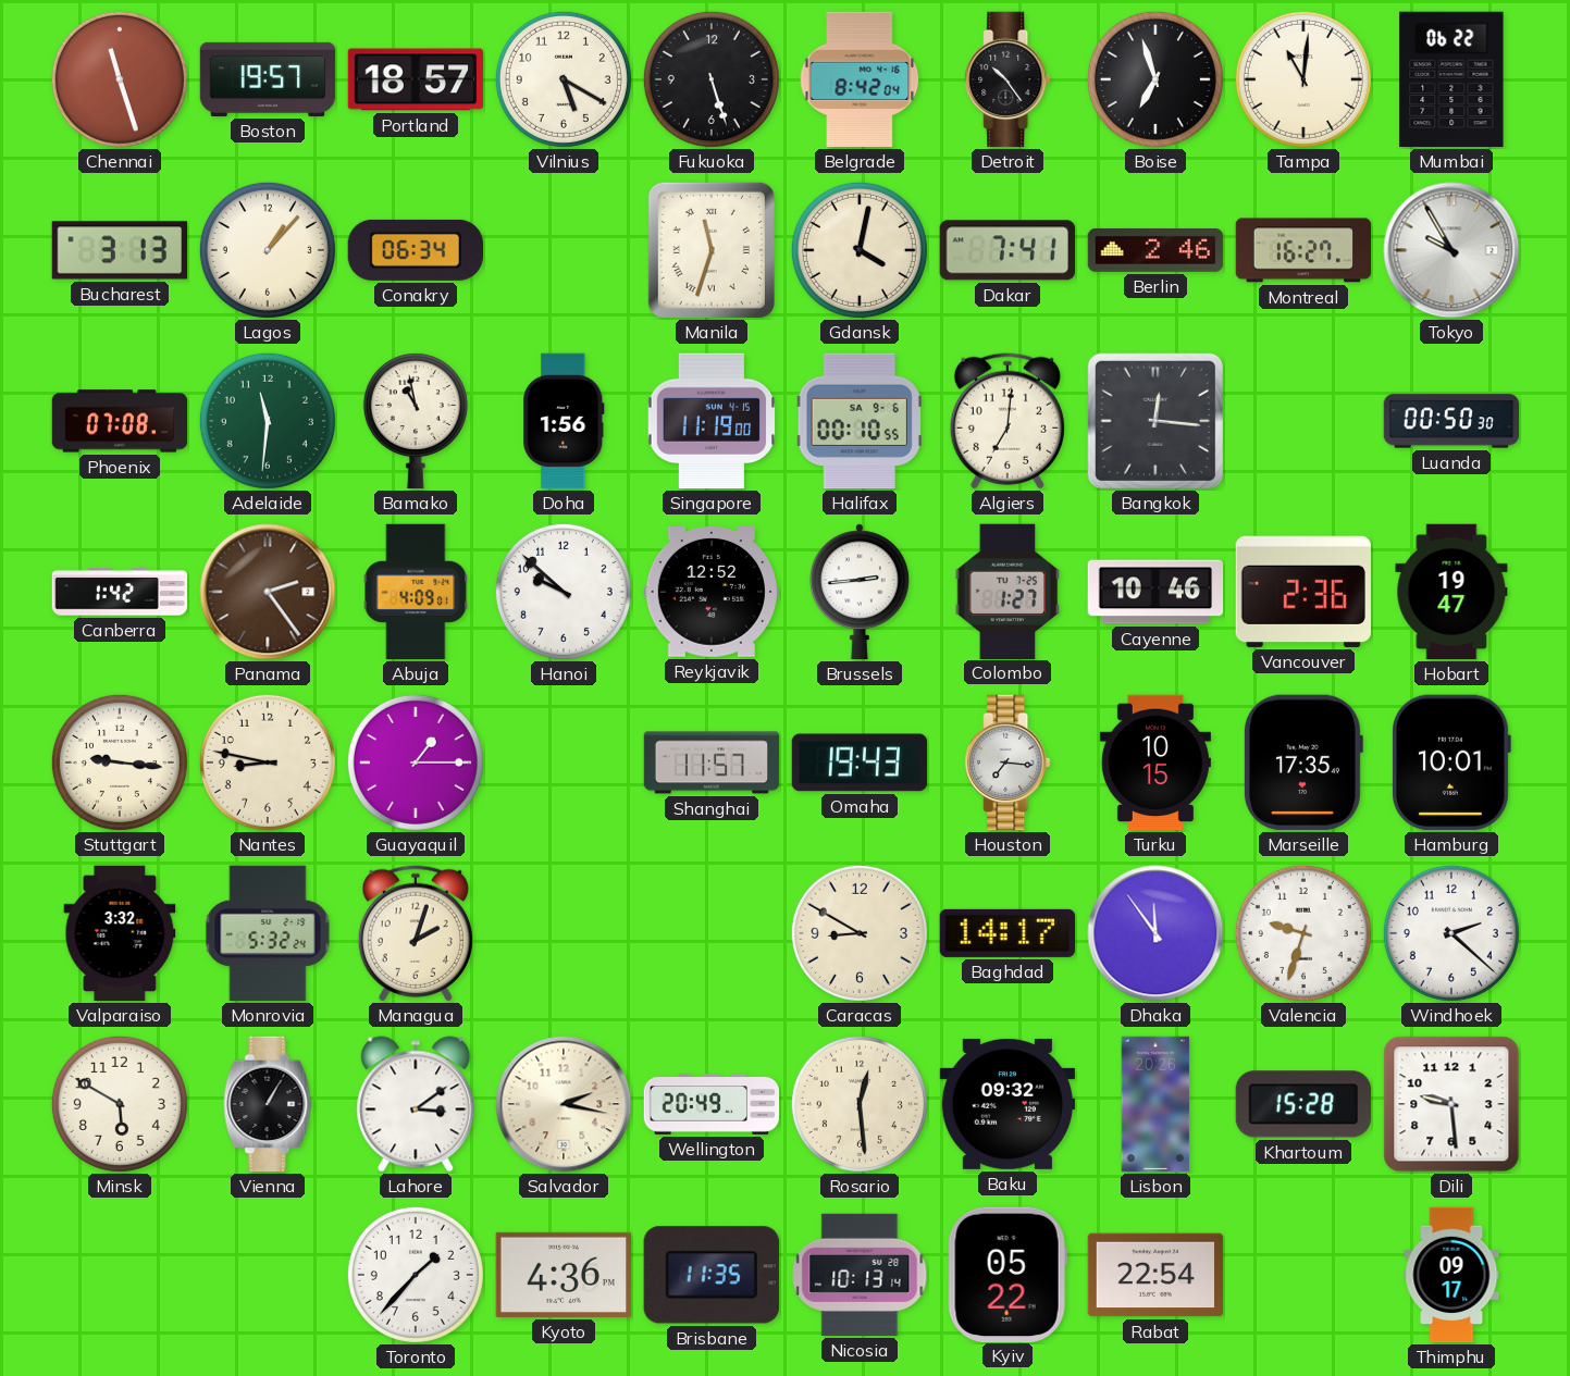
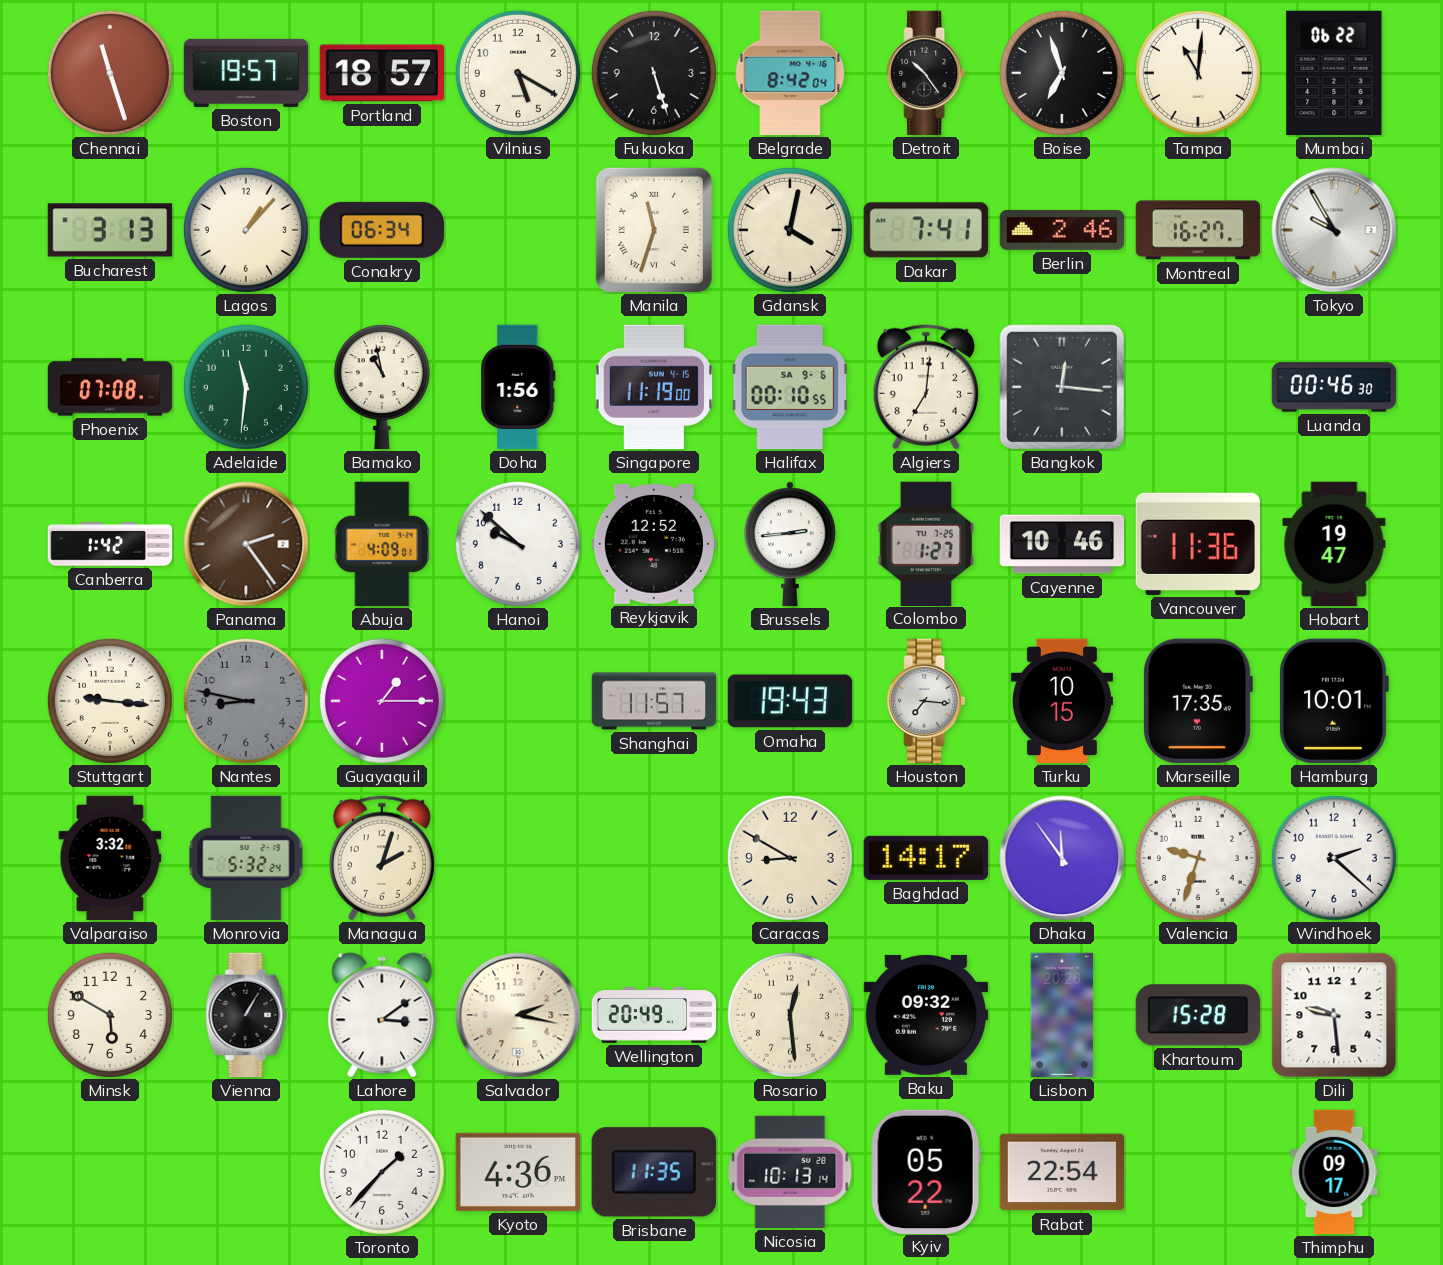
Luanda: 00:50 -> 00:46
Vancouver: 2:36 -> 11:36
Nantes dial: cream -> grey
